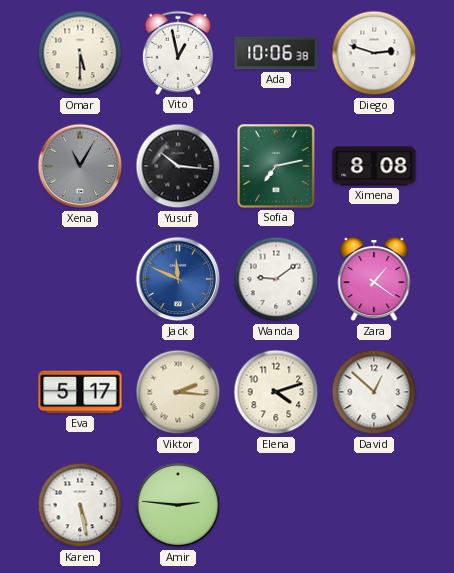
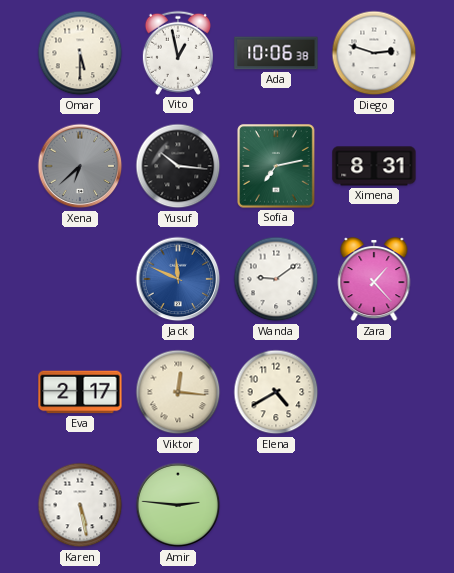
Xena: 11:05 -> 6:38
Ximena: 8:08 -> 8:31
Zara: 1:21 -> 1:23
Eva: 5:17 -> 2:17
Viktor: 2:16 -> 12:16
Elena: 4:12 -> 4:40
David: 12:52 -> none
